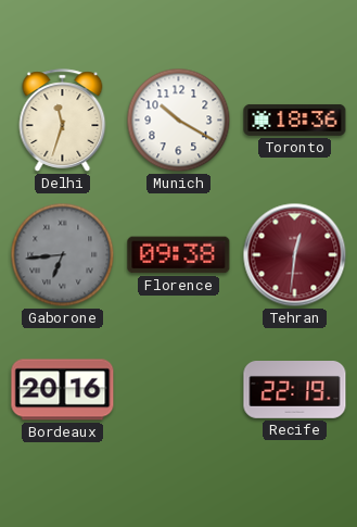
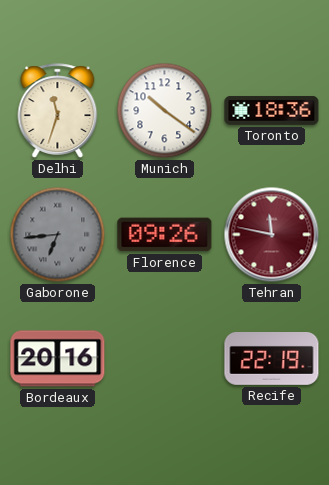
Munich: 10:20 -> 10:21
Florence: 09:38 -> 09:26
Tehran: 12:31 -> 11:47
